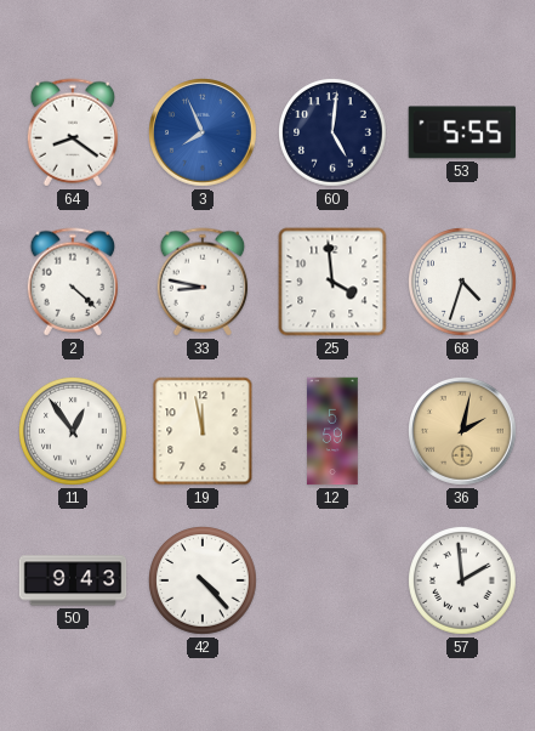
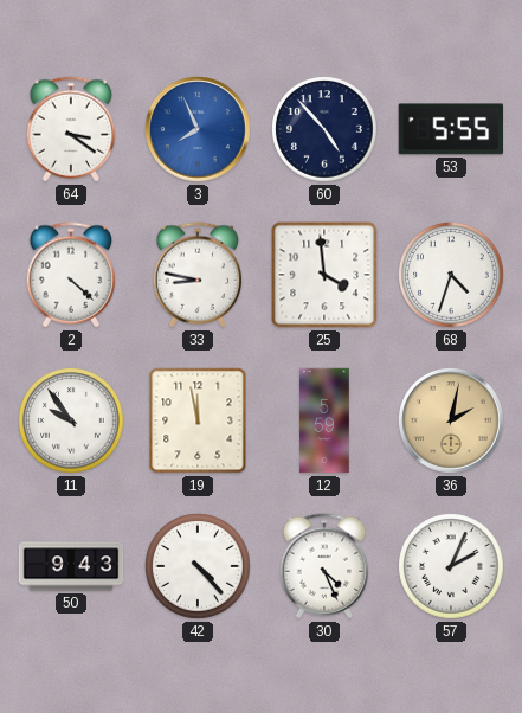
64: 8:21 -> 3:21
60: 5:01 -> 4:53
11: 12:54 -> 9:54
30: none -> 4:26
57: 1:59 -> 2:04
